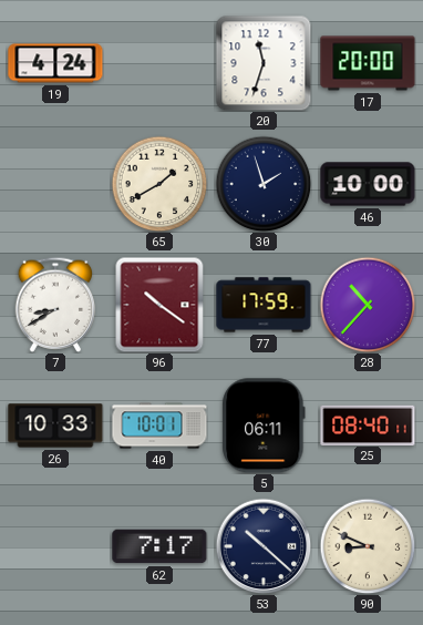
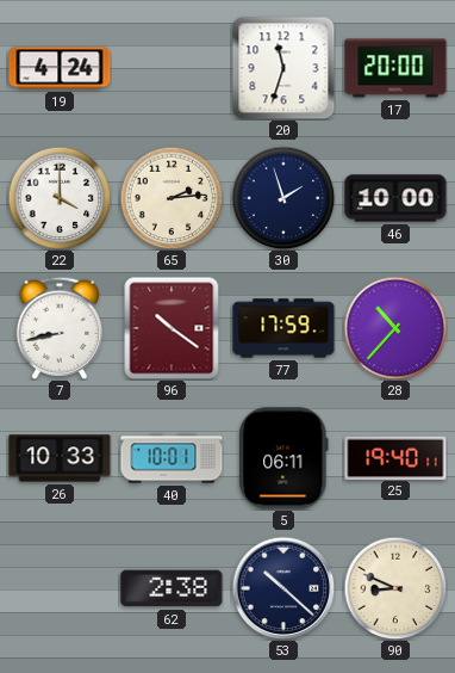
22: none -> 4:00
65: 1:40 -> 2:14
7: 8:40 -> 8:43
25: 08:40 -> 19:40
62: 7:17 -> 2:38
